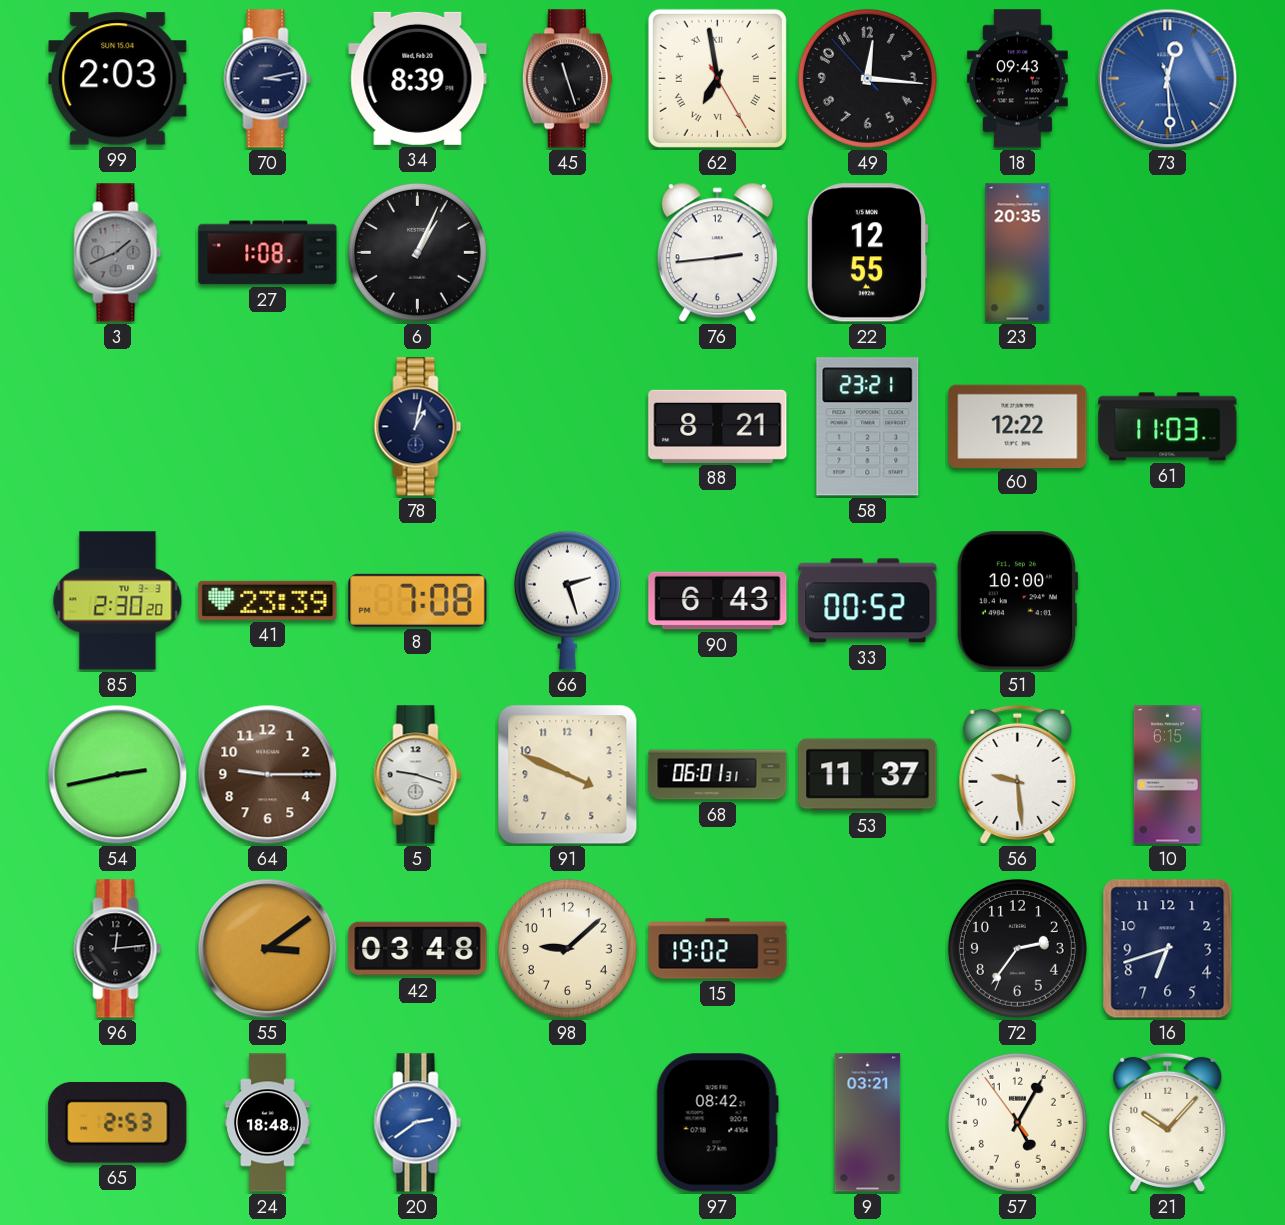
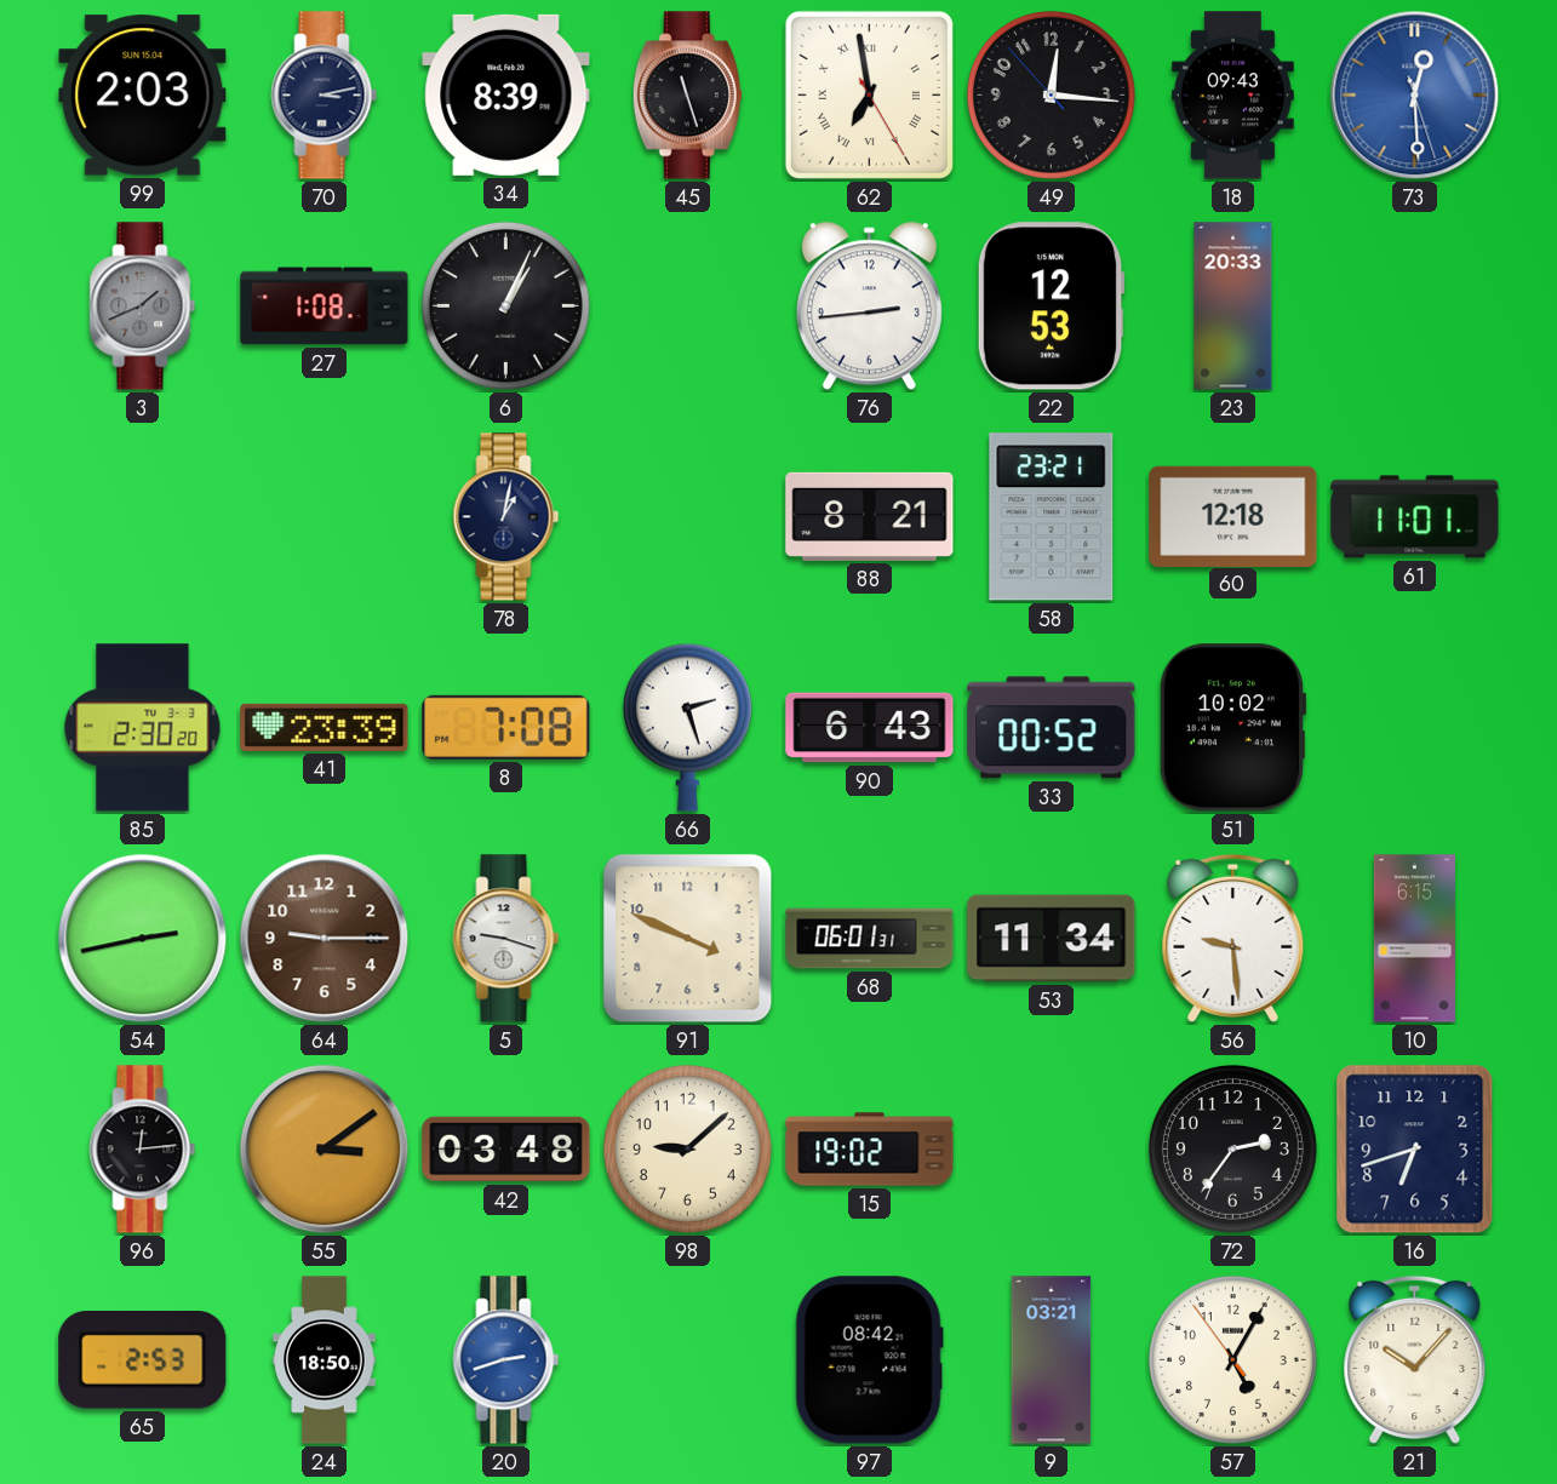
22: 12:55 -> 12:53
23: 20:35 -> 20:33
60: 12:22 -> 12:18
61: 11:03 -> 11:01
51: 10:00 -> 10:02
53: 11:37 -> 11:34
24: 18:48 -> 18:50
20: 2:39 -> 2:42
